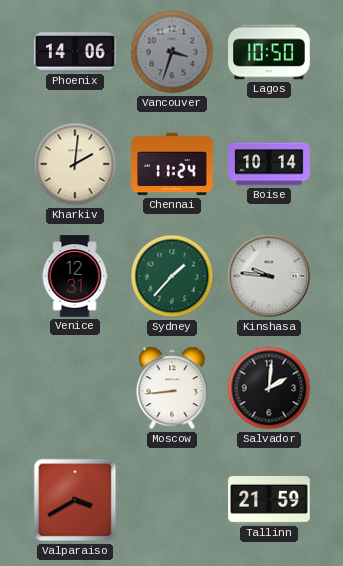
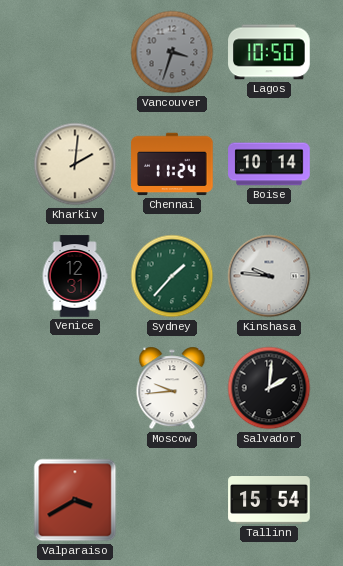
Phoenix: 14:06 -> none
Moscow: 8:44 -> 9:44
Tallinn: 21:59 -> 15:54
